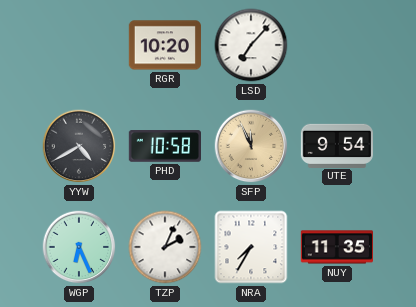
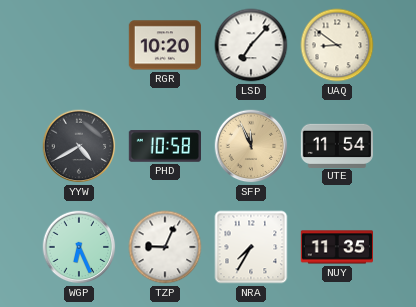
UAQ: none -> 8:51
UTE: 9:54 -> 11:54
TZP: 2:04 -> 9:04
